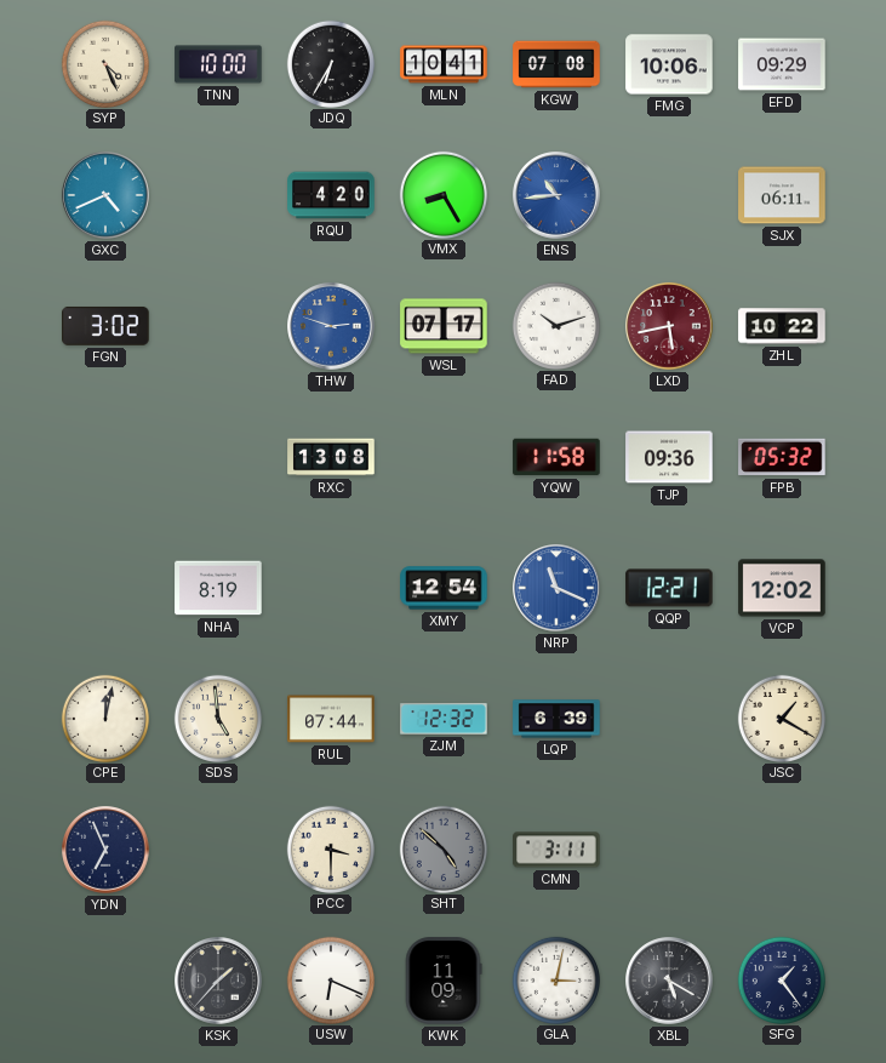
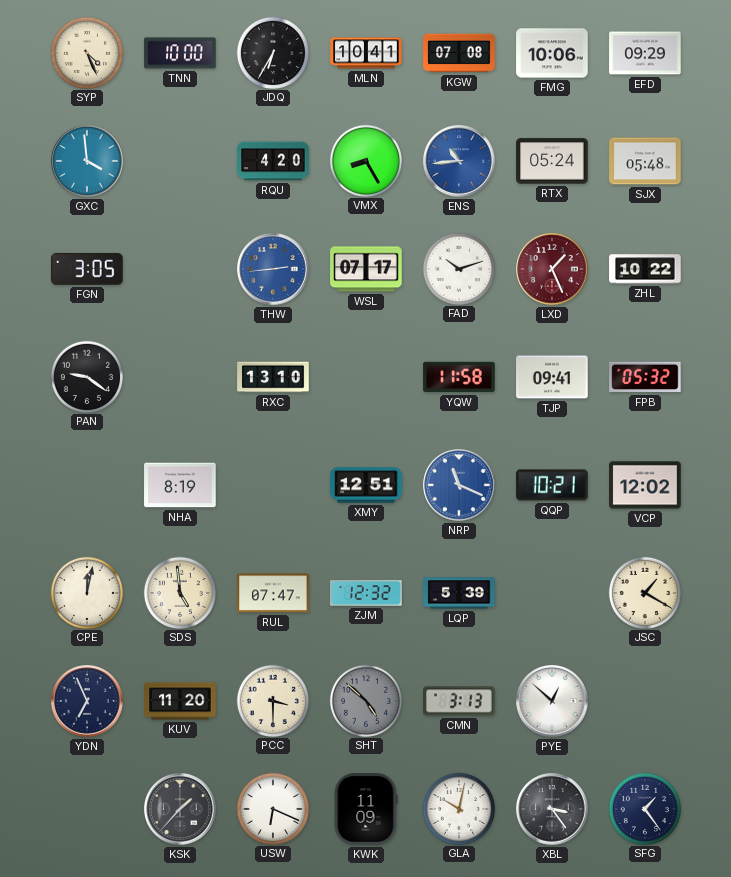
GXC: 4:41 -> 3:59
RTX: none -> 05:24
SJX: 06:11 -> 05:48
FGN: 3:02 -> 3:05
THW: 2:48 -> 2:44
LXD: 5:43 -> 1:26
PAN: none -> 9:21
RXC: 13:08 -> 13:10
TJP: 09:36 -> 09:41
XMY: 12:54 -> 12:51
QQP: 12:21 -> 10:21
RUL: 07:44 -> 07:47
LQP: 6:39 -> 5:39
KUV: none -> 11:20
CMN: 3:11 -> 3:13
PYE: none -> 12:52
GLA: 3:02 -> 10:02
XBL: 5:20 -> 3:24
